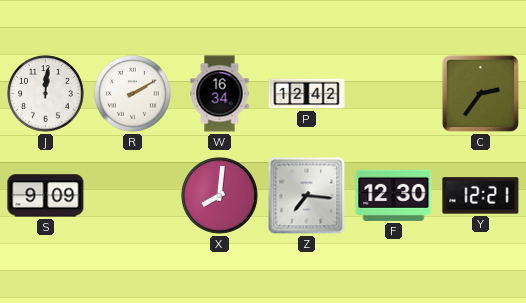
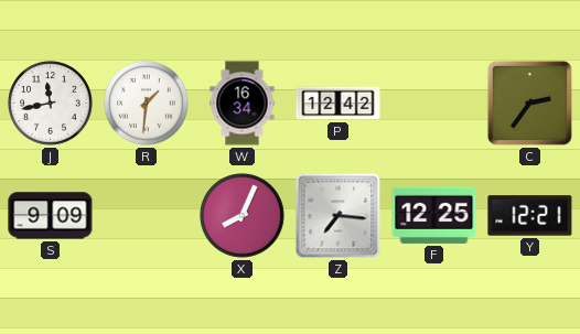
J: 12:01 -> 11:43
R: 2:10 -> 1:31
X: 8:01 -> 8:04
F: 12:30 -> 12:25
